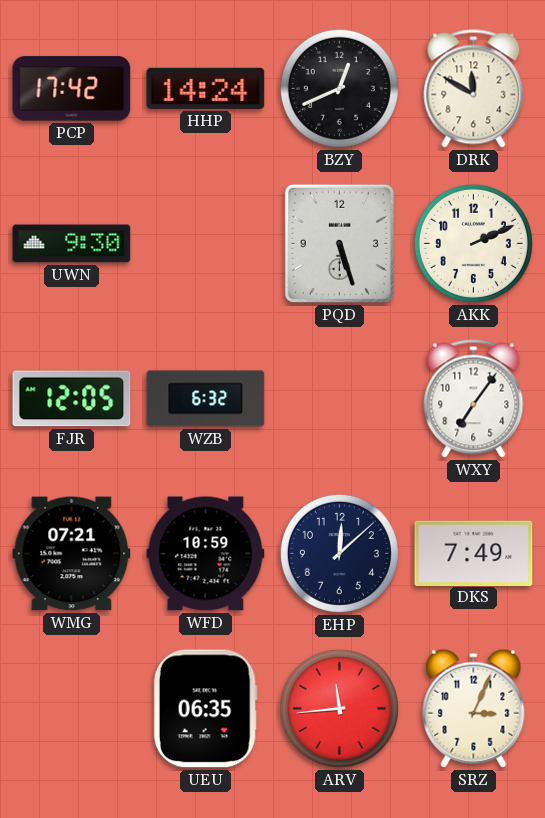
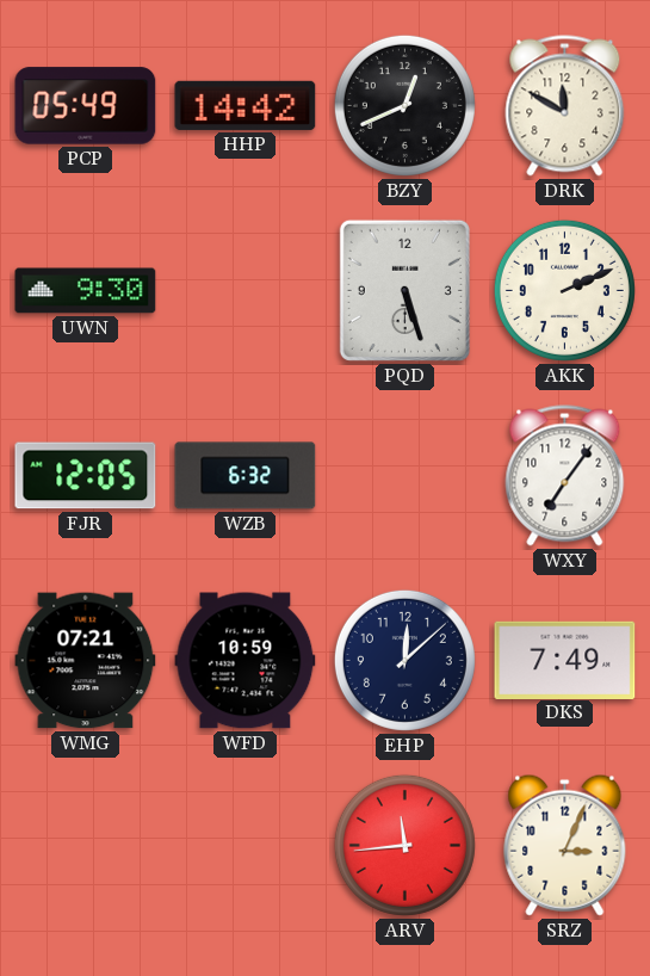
PCP: 17:42 -> 05:49
HHP: 14:24 -> 14:42
UEU: 06:35 -> none
